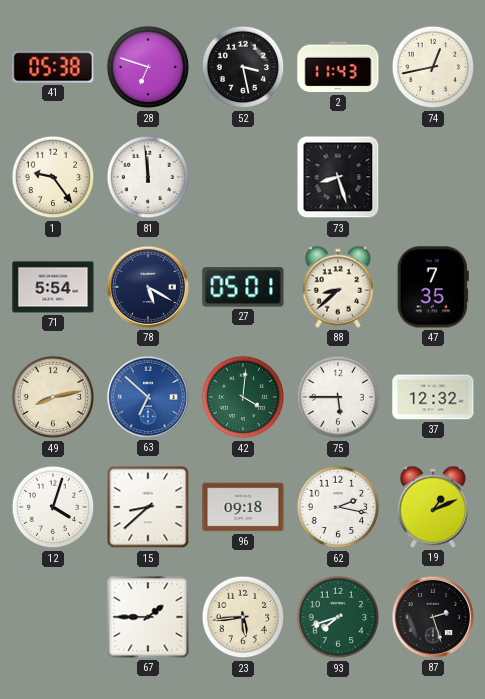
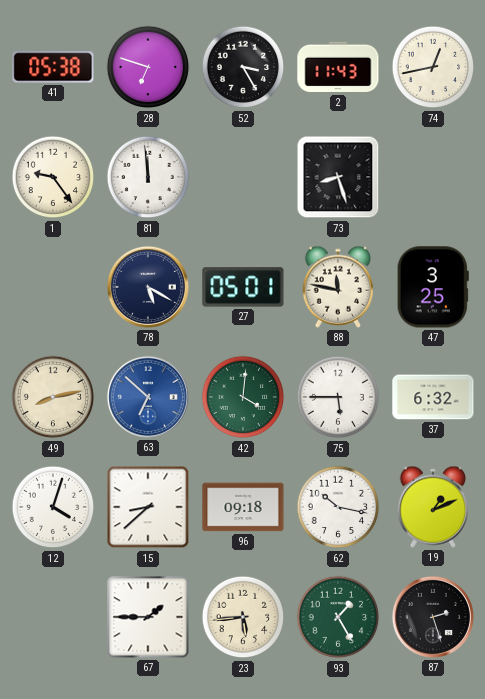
52: 3:28 -> 3:25
71: 5:54 -> none
88: 8:38 -> 11:47
47: 7:35 -> 3:25
37: 12:32 -> 6:32
62: 2:17 -> 10:17
93: 7:42 -> 1:25
